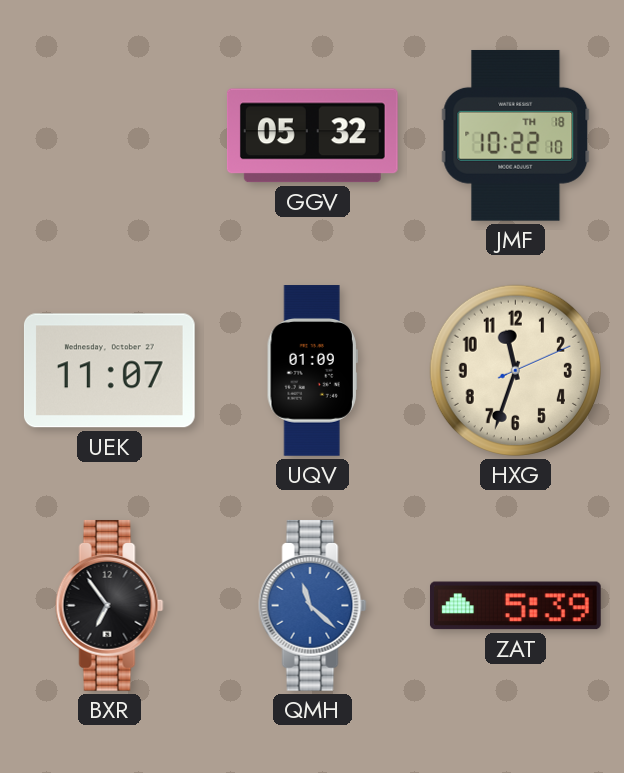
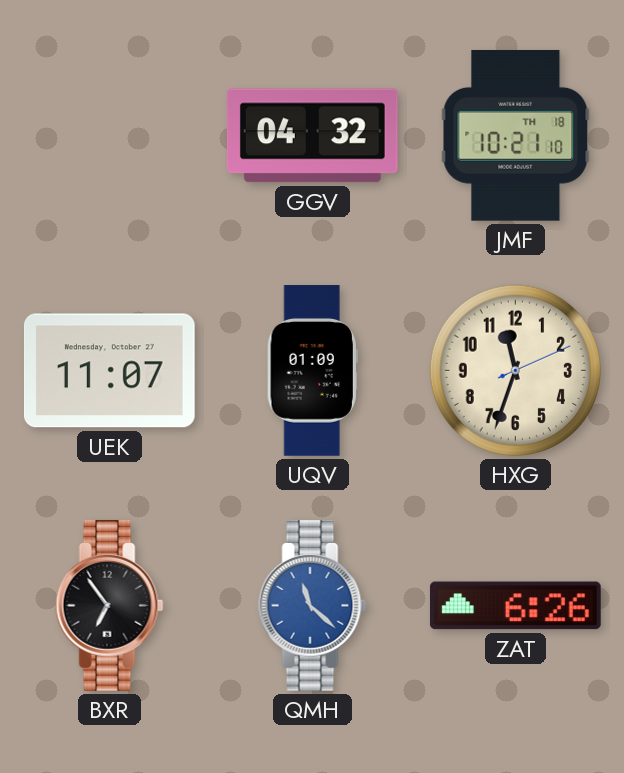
GGV: 05:32 -> 04:32
JMF: 10:22 -> 10:21
ZAT: 5:39 -> 6:26
